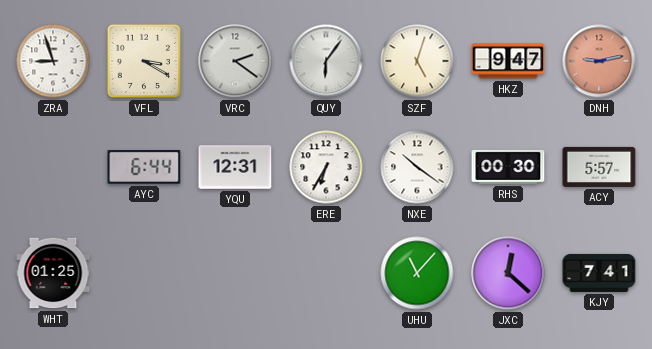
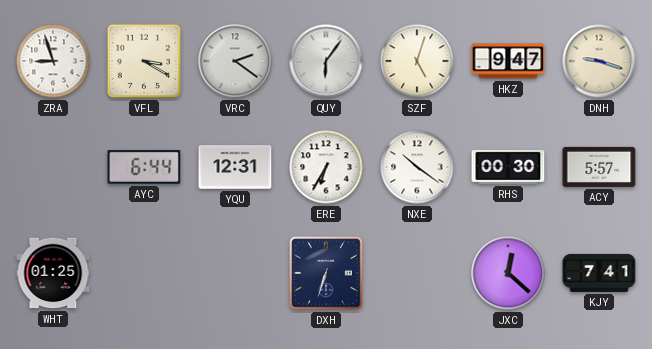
DNH: 9:13 -> 9:18
DNH dial: salmon -> cream
DXH: none -> 6:33
UHU: 11:07 -> none
